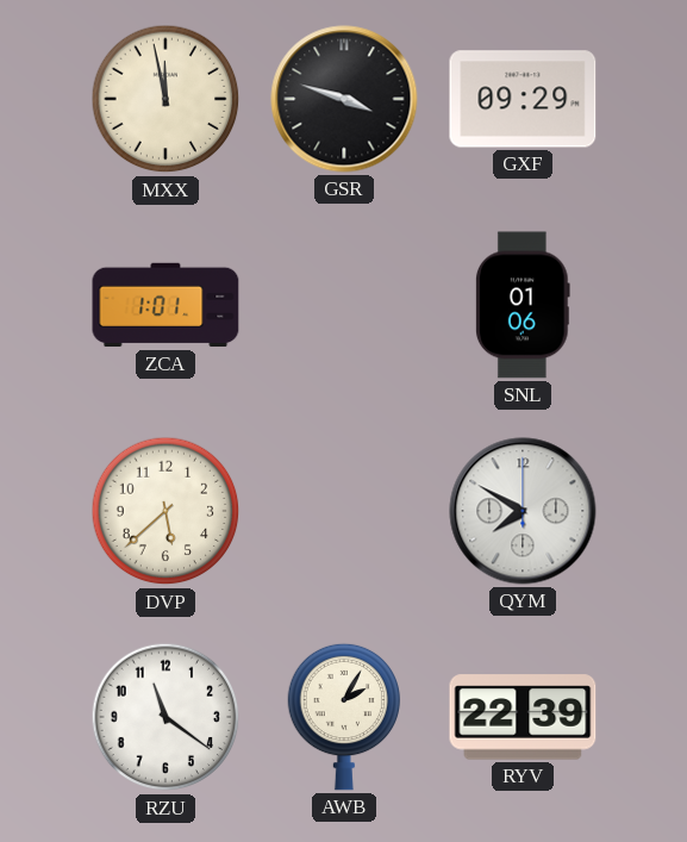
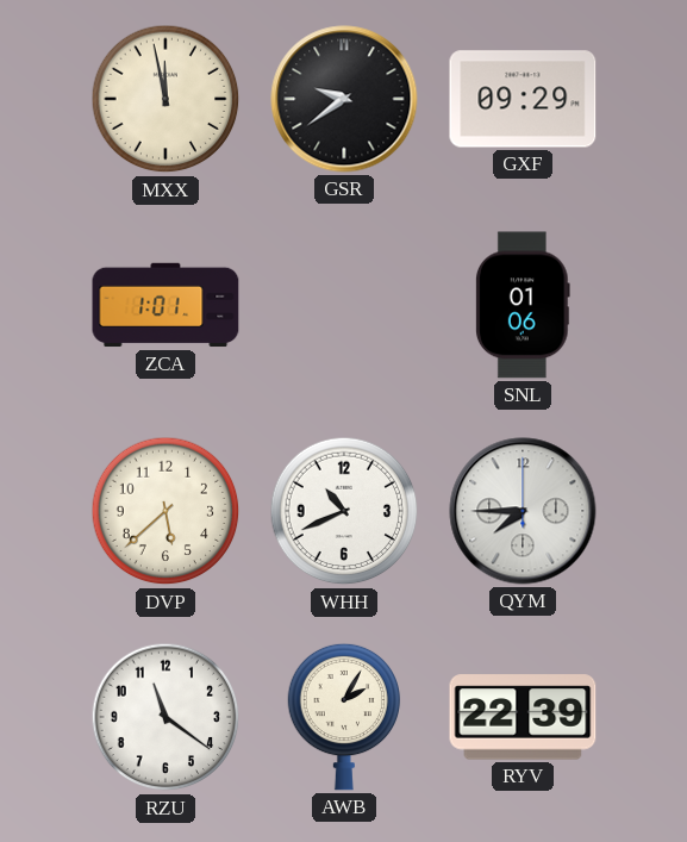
GSR: 3:48 -> 9:39
WHH: none -> 10:41
QYM: 7:50 -> 7:45
